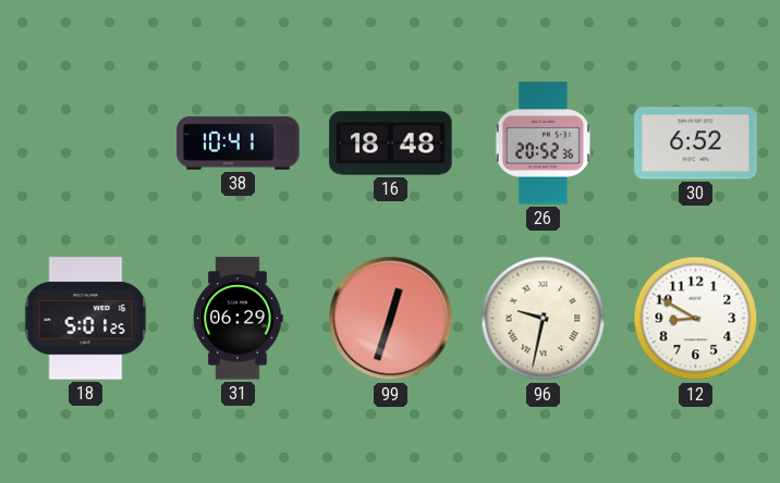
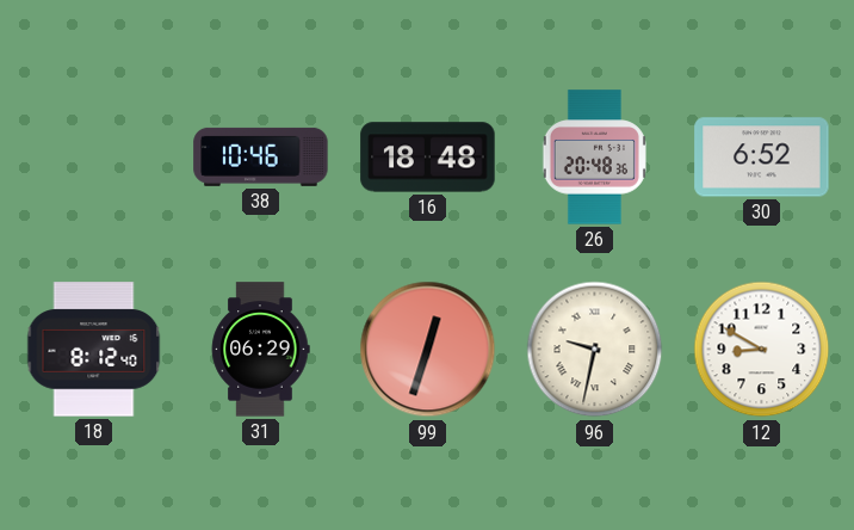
38: 10:41 -> 10:46
26: 20:52 -> 20:48
18: 5:01 -> 8:12
